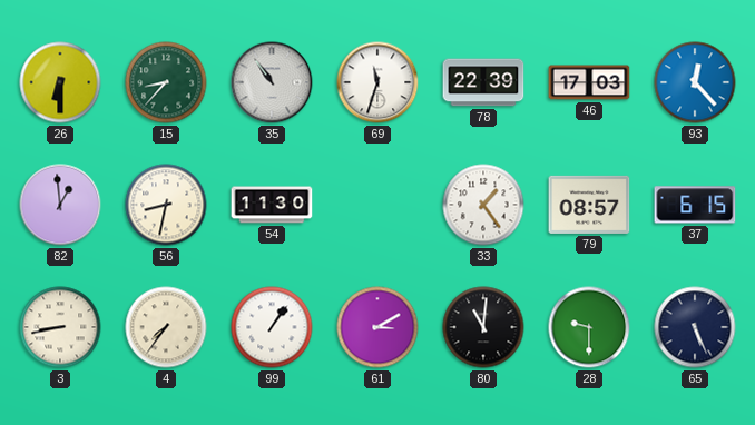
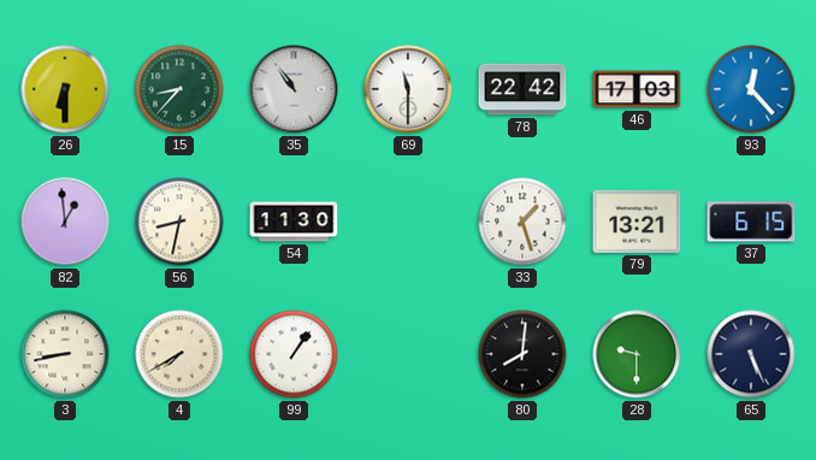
69: 11:33 -> 11:30
78: 22:39 -> 22:42
33: 1:24 -> 1:27
79: 08:57 -> 13:21
4: 7:36 -> 7:40
61: 3:10 -> none
80: 11:01 -> 8:01
